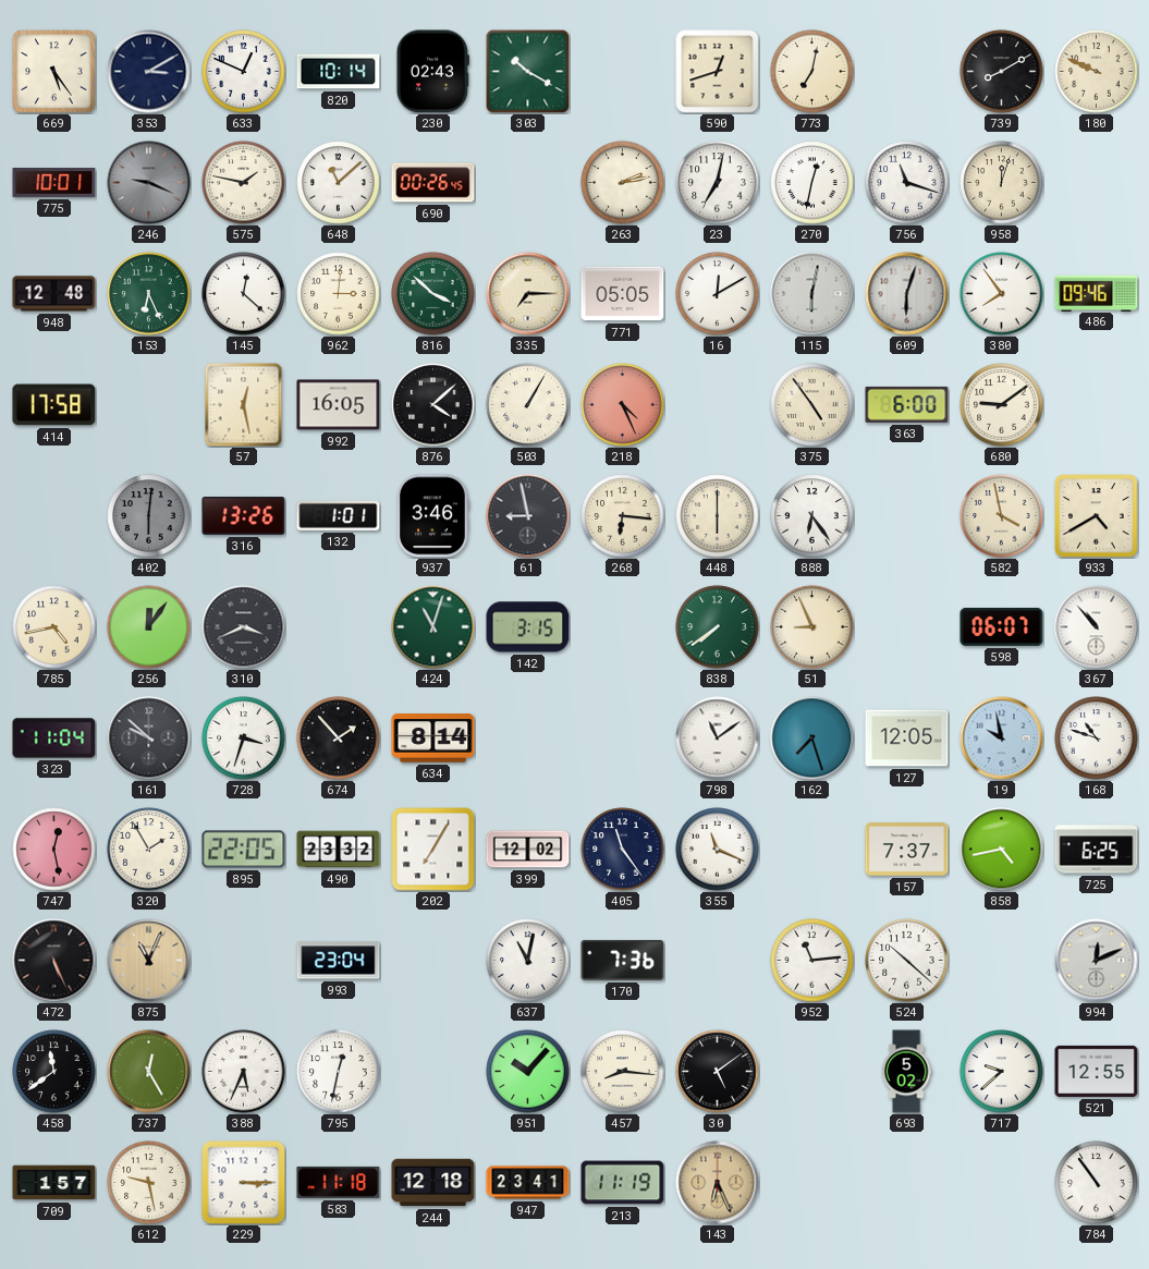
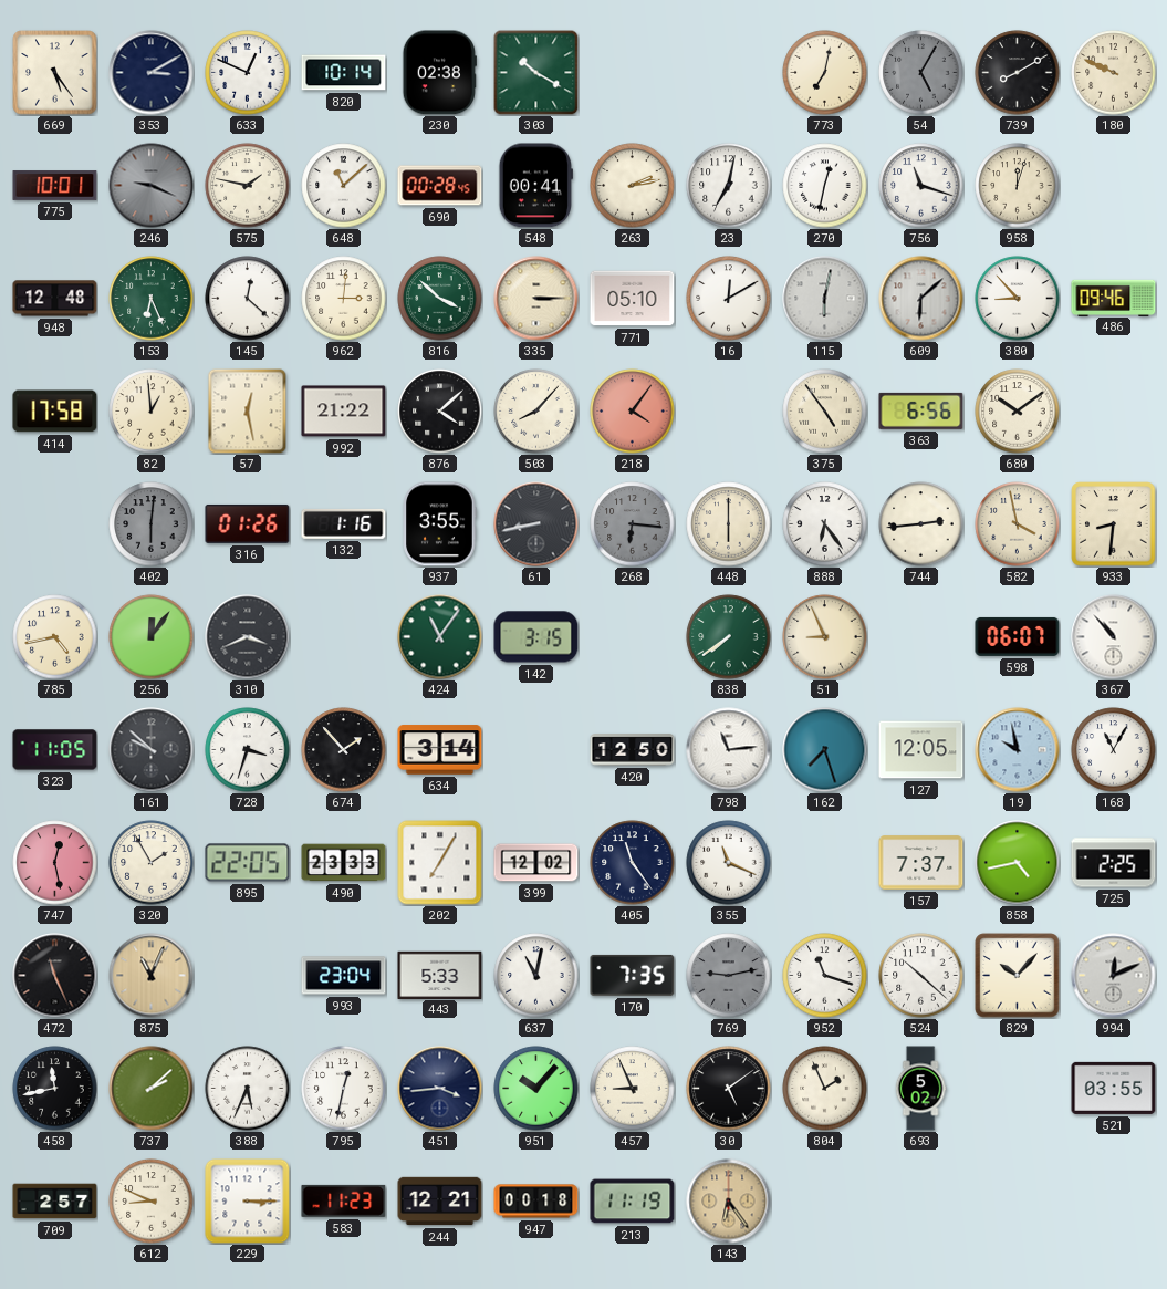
230: 02:43 -> 02:38
590: 12:42 -> none
54: none -> 5:05
690: 00:26 -> 00:28
548: none -> 00:41
335: 7:15 -> 3:15
771: 05:05 -> 05:10
609: 6:03 -> 6:08
380: 7:54 -> 8:53
82: none -> 12:59
992: 16:05 -> 21:22
503: 1:05 -> 8:07
218: 4:26 -> 4:06
363: 6:00 -> 6:56
680: 9:09 -> 10:09
316: 13:26 -> 01:26
132: 1:01 -> 1:16
937: 3:46 -> 3:55
61: 8:58 -> 8:43
268 dial: cream -> grey
744: none -> 2:44
933: 4:40 -> 8:31
424: 11:03 -> 11:06
323: 11:04 -> 11:05
634: 8:14 -> 3:14
420: none -> 12:50
798: 11:09 -> 11:14
168: 10:48 -> 11:05
490: 23:32 -> 23:33
725: 6:25 -> 2:25
472: 5:26 -> 11:26
443: none -> 5:33
170: 7:36 -> 7:35
769: none -> 9:13
952: 11:14 -> 11:18
829: none -> 10:07
458: 11:39 -> 11:43
737: 12:25 -> 2:08
451: none -> 3:44
457: 8:16 -> 8:56
804: none -> 1:56
717: 9:38 -> none
521: 12:55 -> 03:55
709: 1:57 -> 2:57
612: 9:28 -> 8:49
583: 11:18 -> 11:23
244: 12:18 -> 12:21
947: 23:41 -> 00:18
143: 6:26 -> 6:24
784: 10:54 -> none
